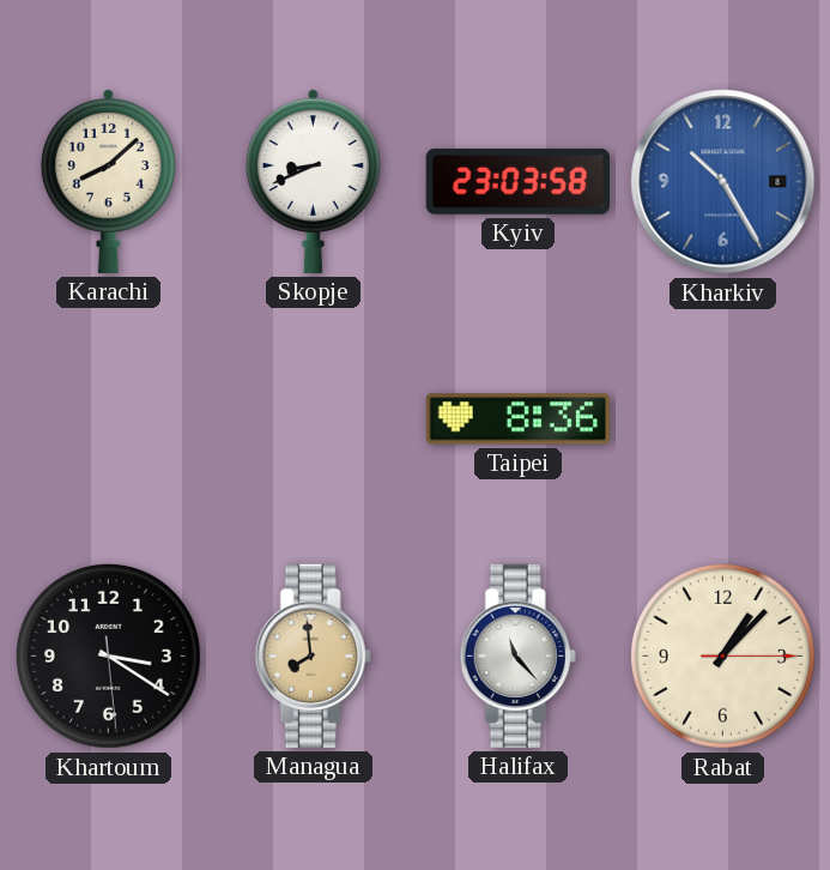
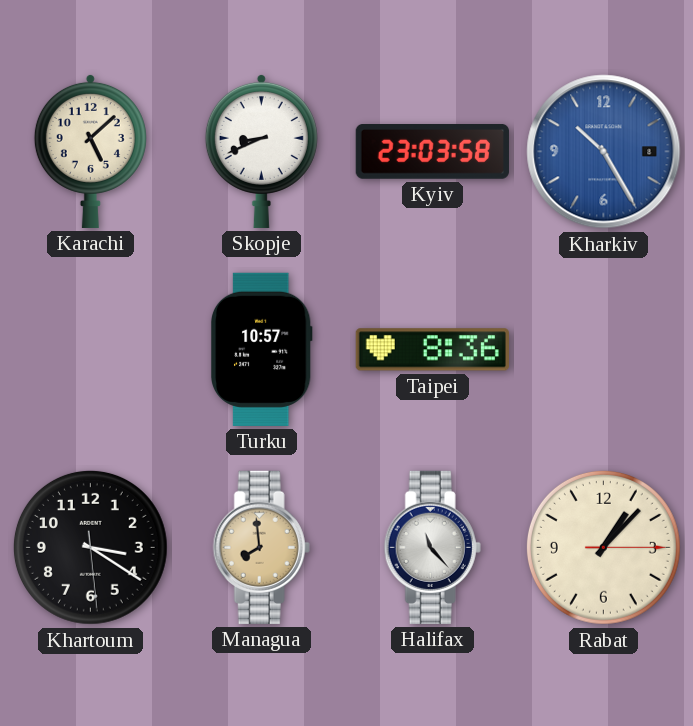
Karachi: 8:08 -> 5:08
Turku: none -> 10:57
